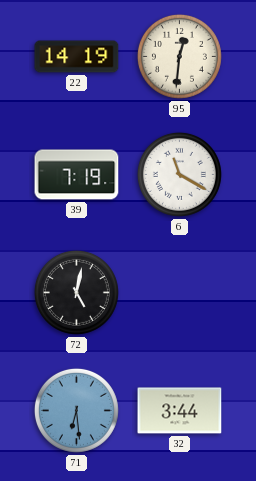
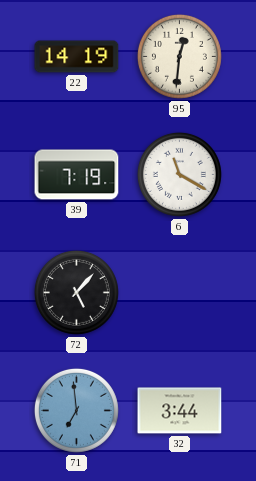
72: 5:02 -> 5:07
71: 6:29 -> 6:59
